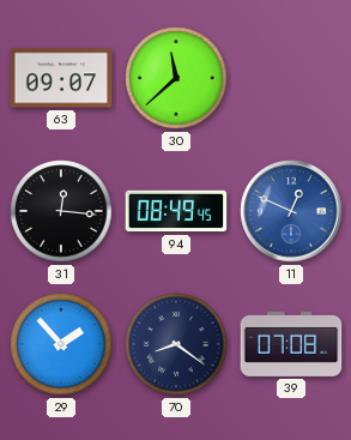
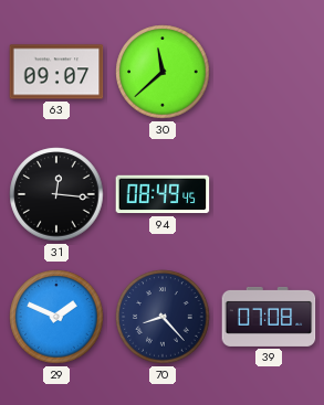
11: 12:49 -> none
29: 1:53 -> 1:49
70: 8:21 -> 8:23
